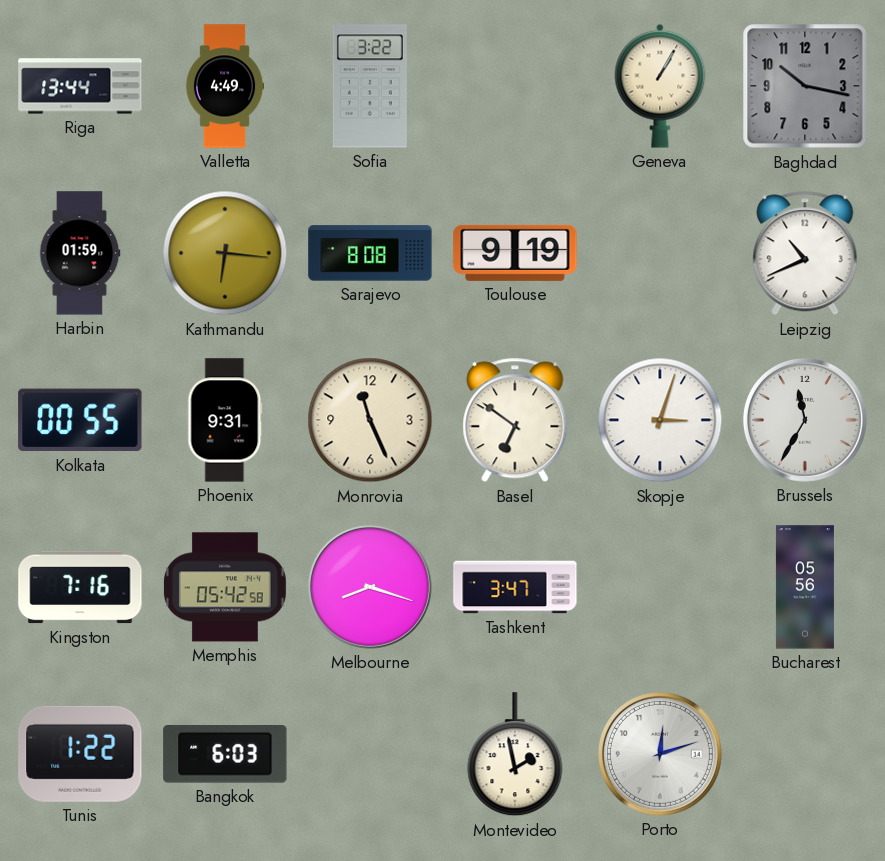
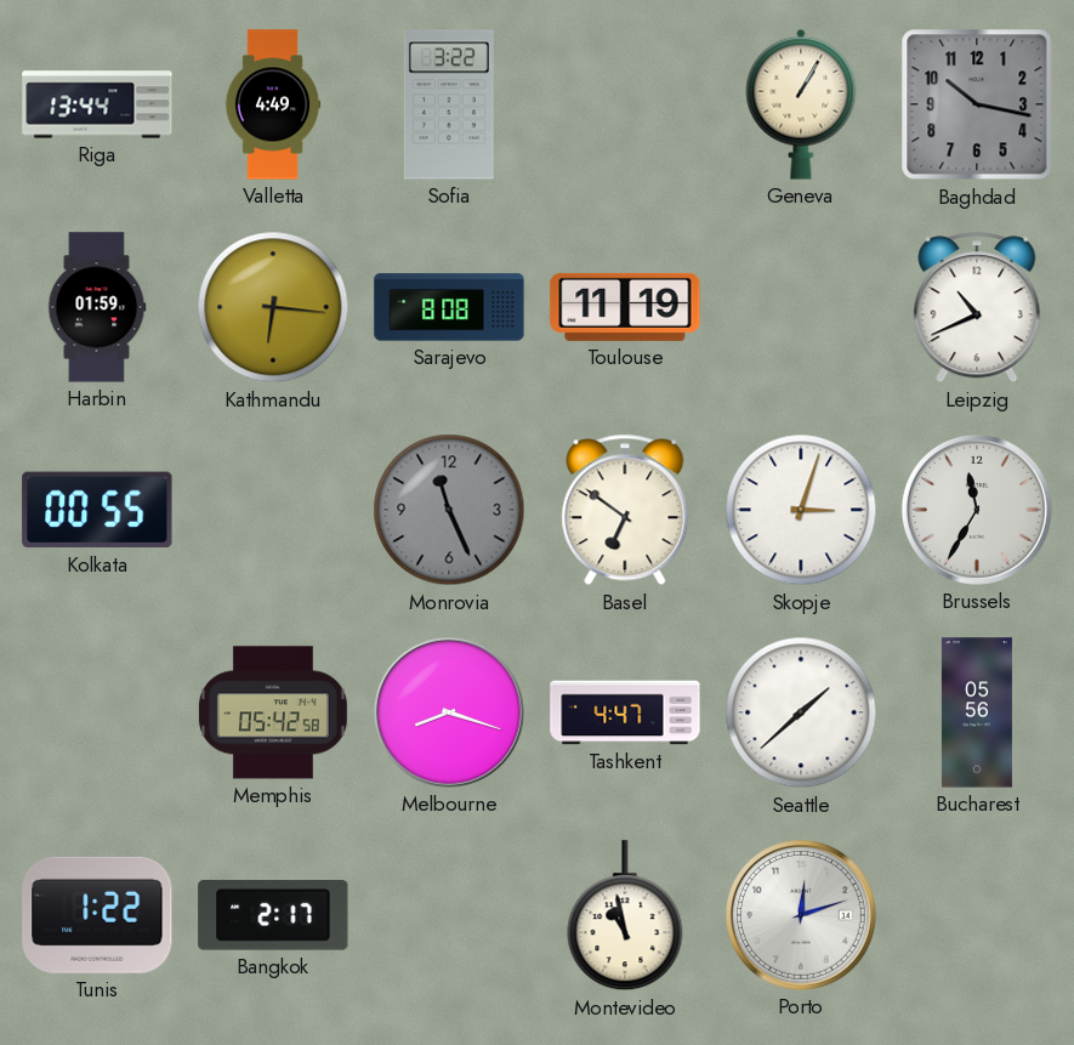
Toulouse: 9:19 -> 11:19
Phoenix: 9:31 -> none
Monrovia dial: cream -> grey
Kingston: 7:16 -> none
Tashkent: 3:47 -> 4:47
Seattle: none -> 1:38
Bangkok: 6:03 -> 2:17
Montevideo: 1:58 -> 10:58
